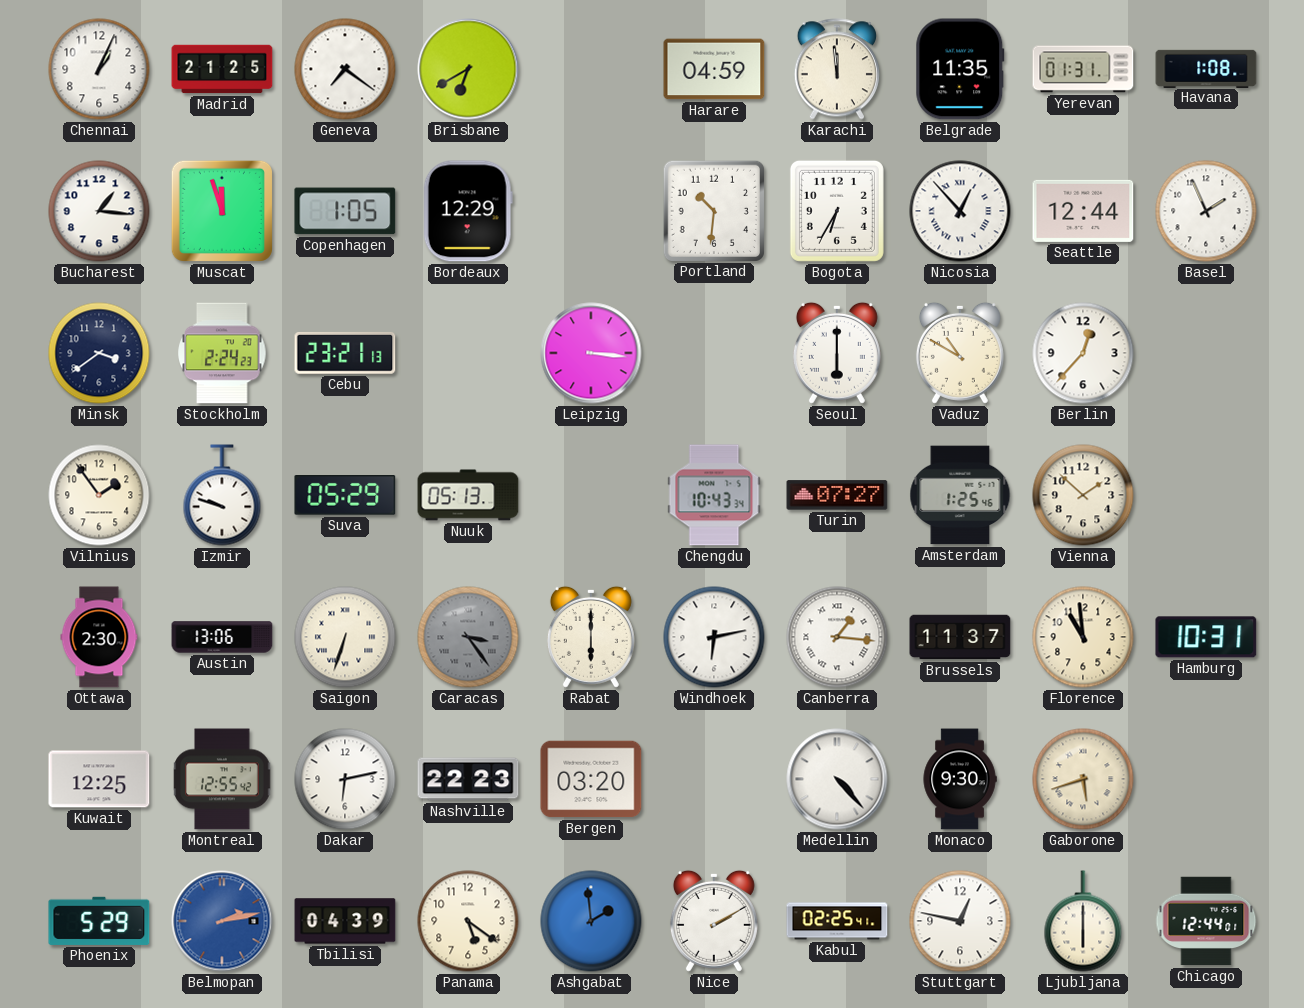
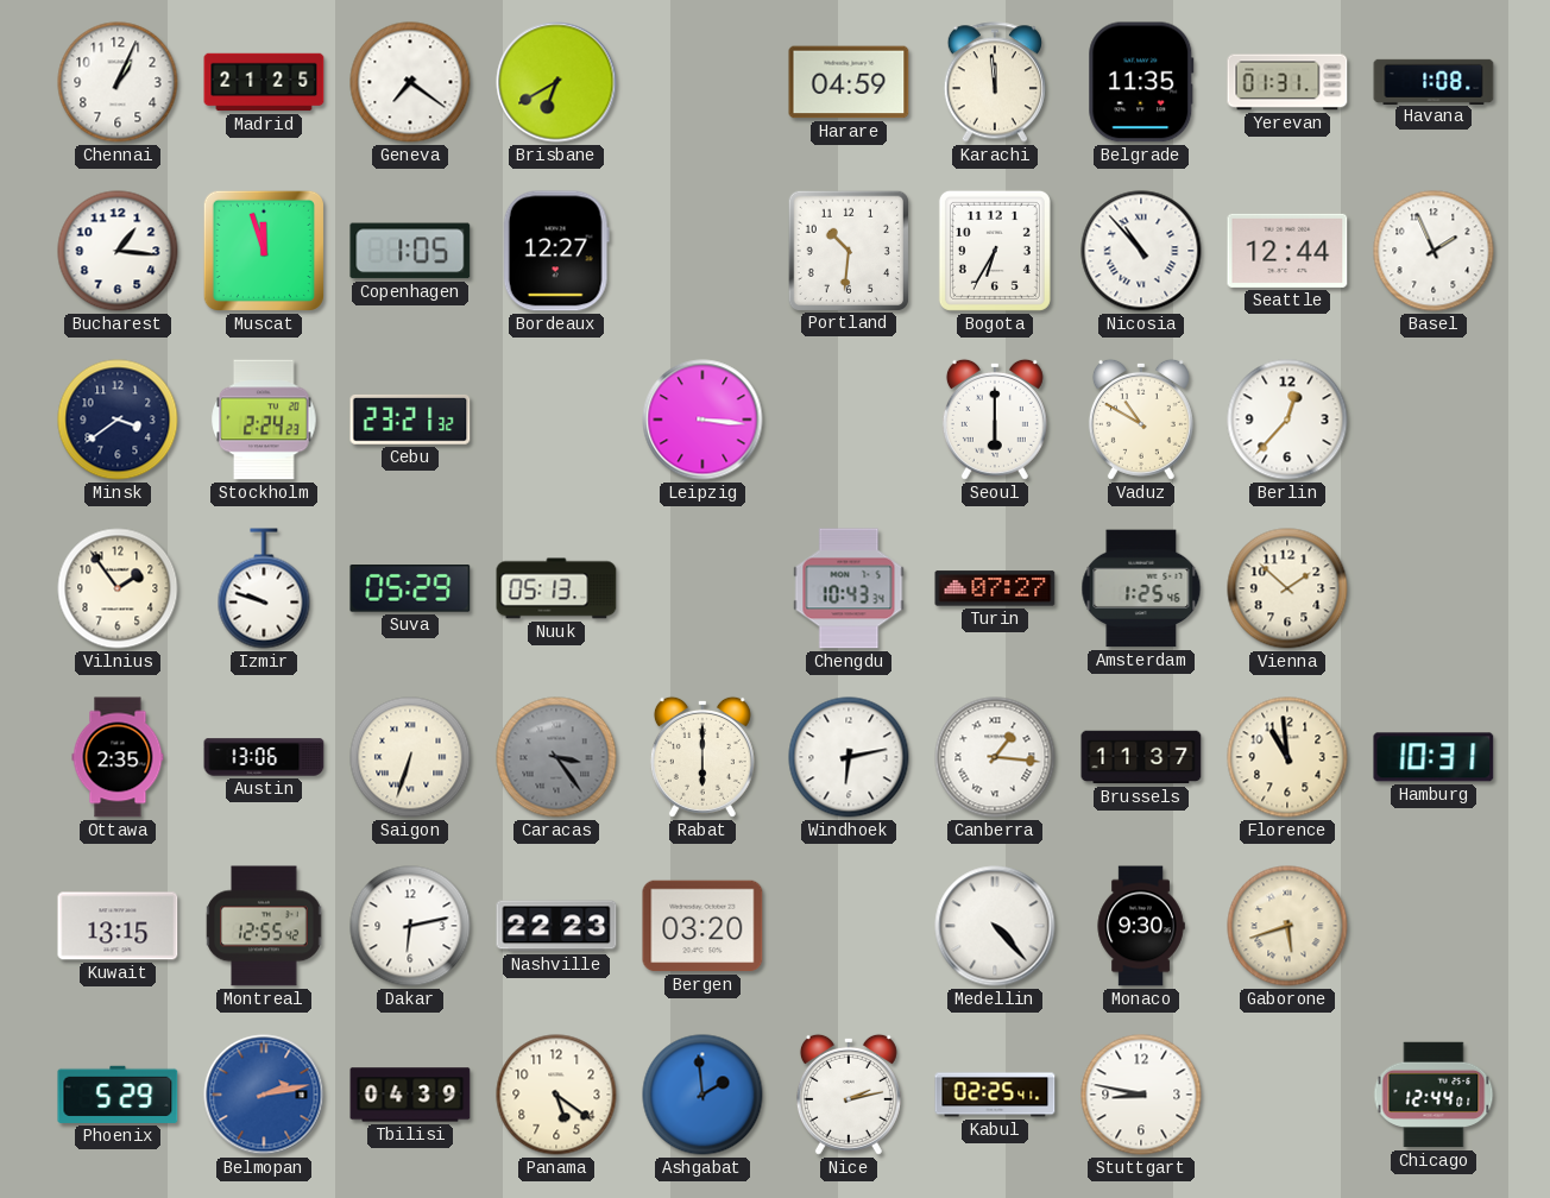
Bordeaux: 12:29 -> 12:27
Nicosia: 12:53 -> 10:53
Cebu: 23:21:13 -> 23:21:32
Ottawa: 2:30 -> 2:35
Kuwait: 12:25 -> 13:15
Nice: 2:10 -> 2:13
Stuttgart: 12:47 -> 8:47
Ljubljana: 6:00 -> none
